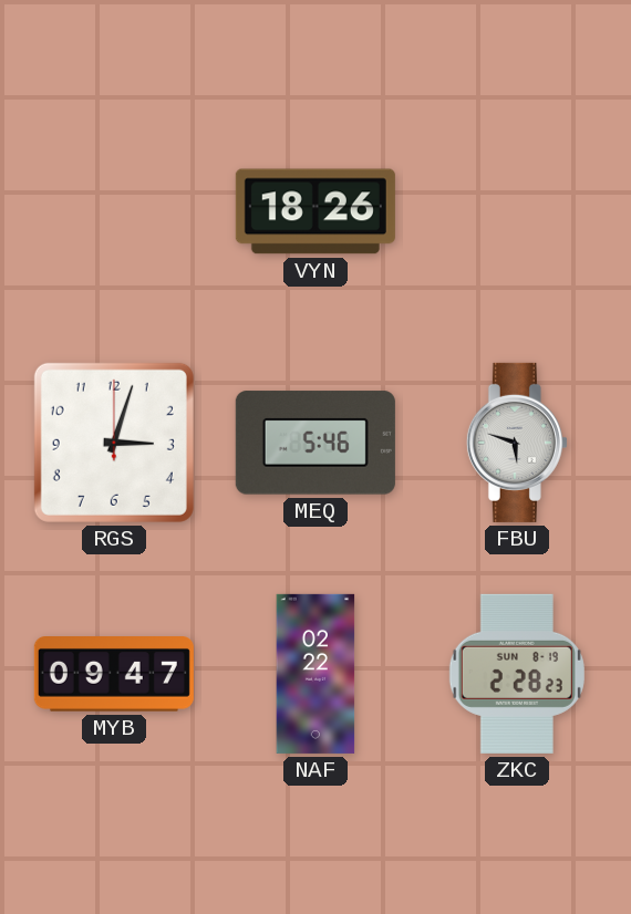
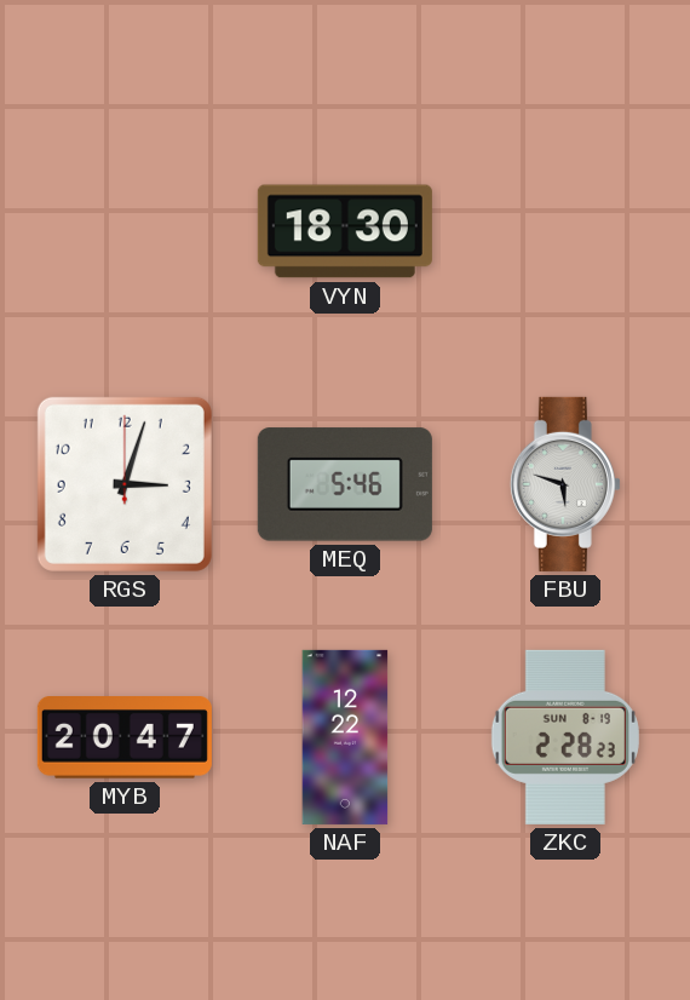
VYN: 18:26 -> 18:30
MYB: 09:47 -> 20:47
NAF: 02:22 -> 12:22
